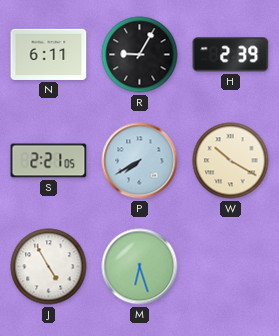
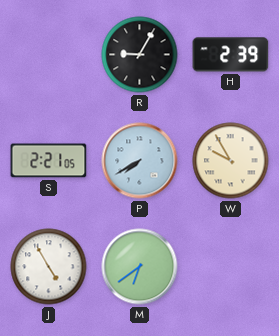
N: 6:11 -> none
W: 10:20 -> 9:55
M: 6:27 -> 6:39
